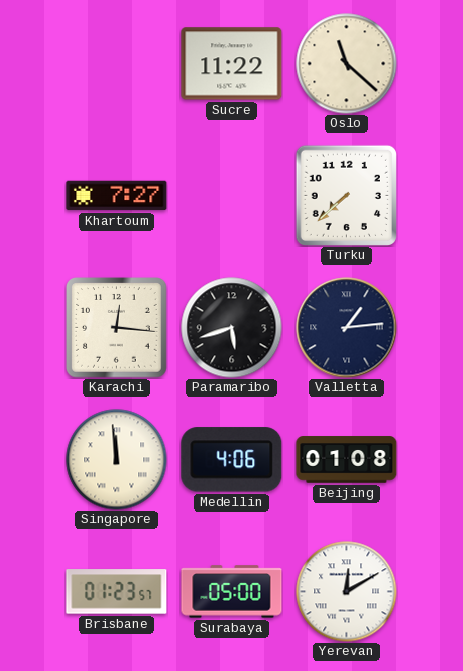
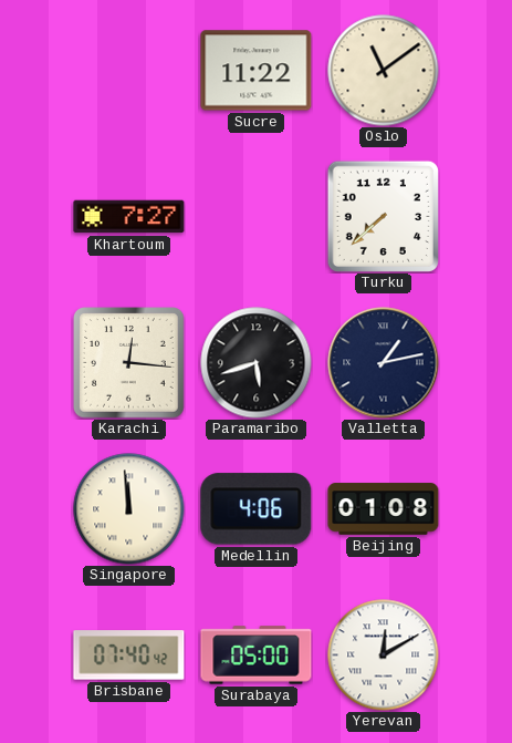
Oslo: 11:22 -> 11:09
Valletta: 1:14 -> 1:13
Brisbane: 01:23 -> 07:40
